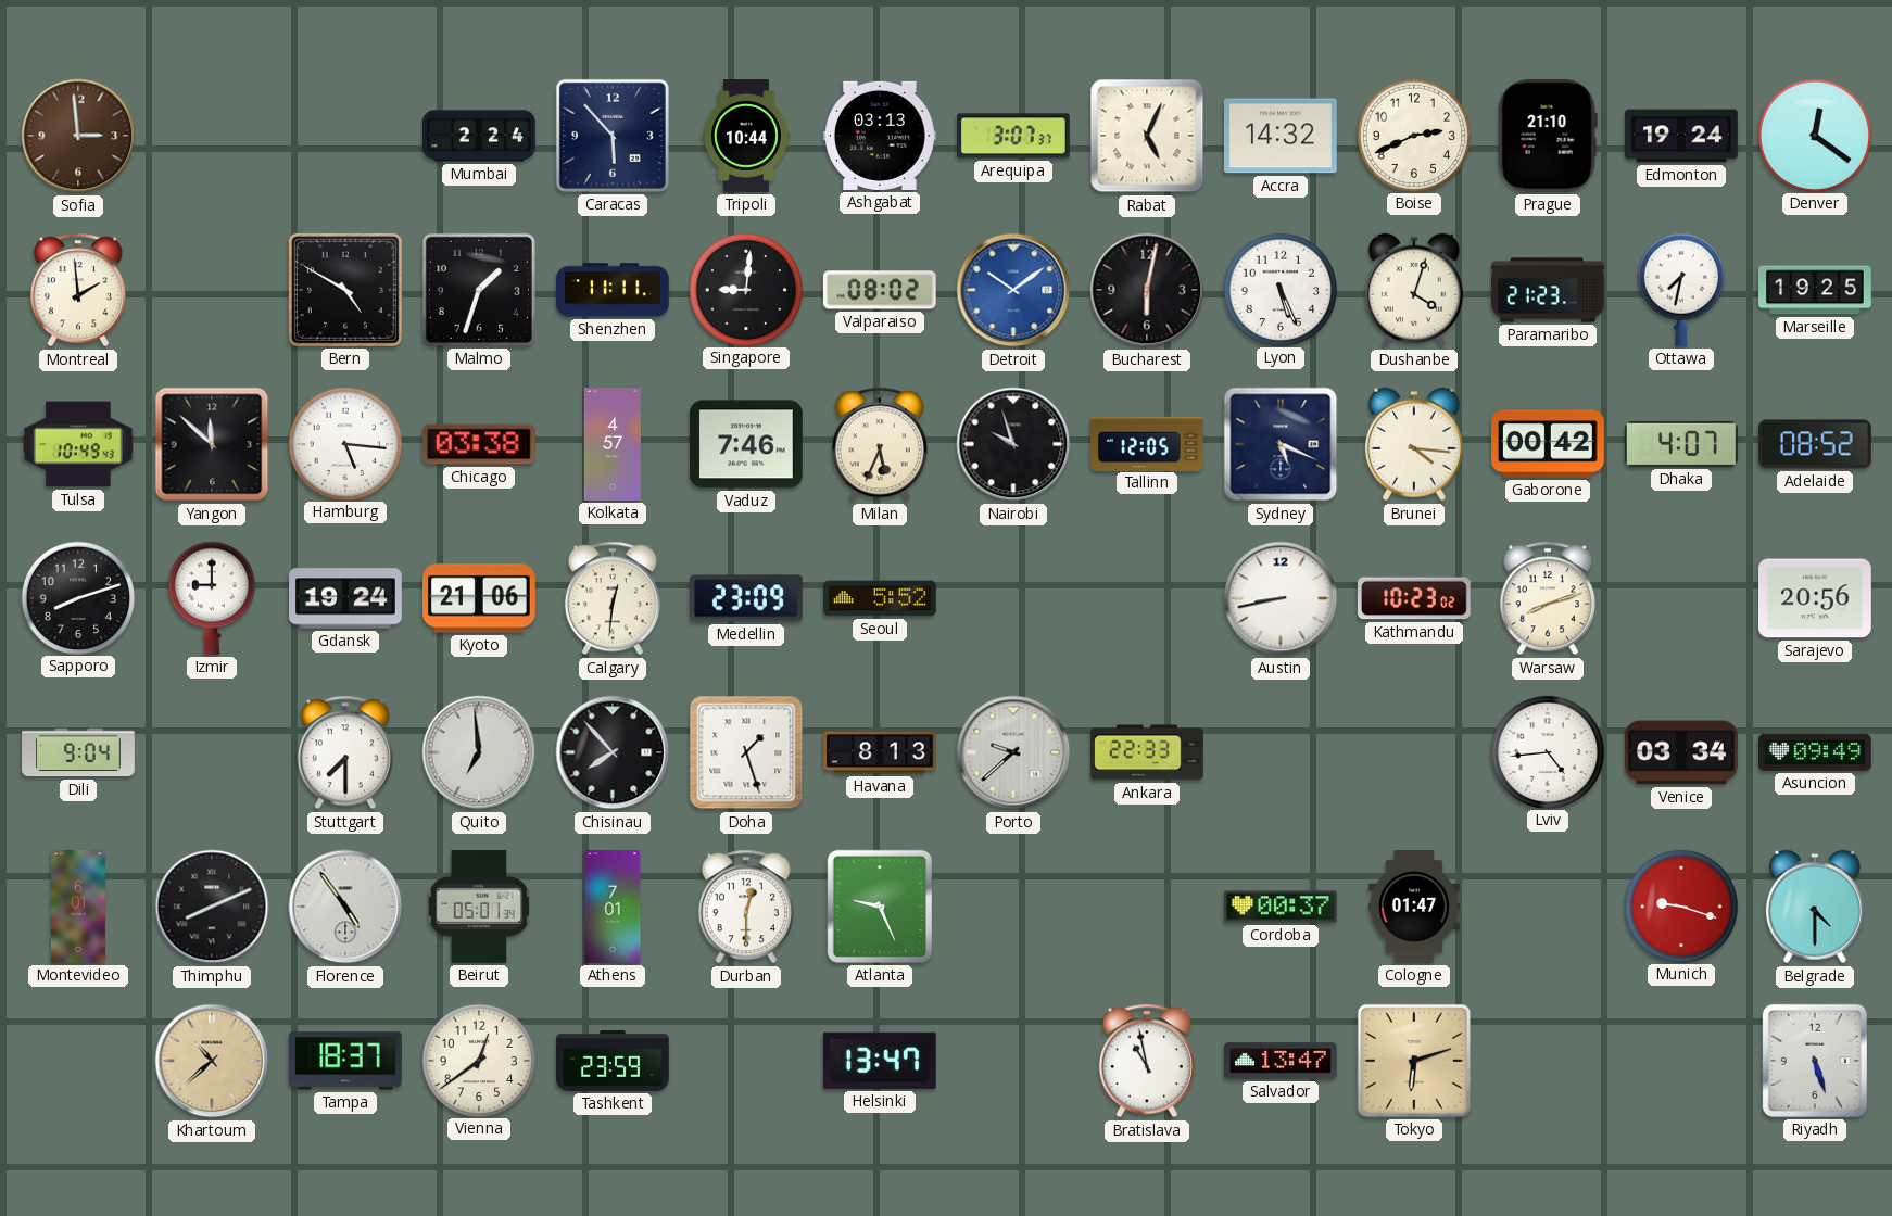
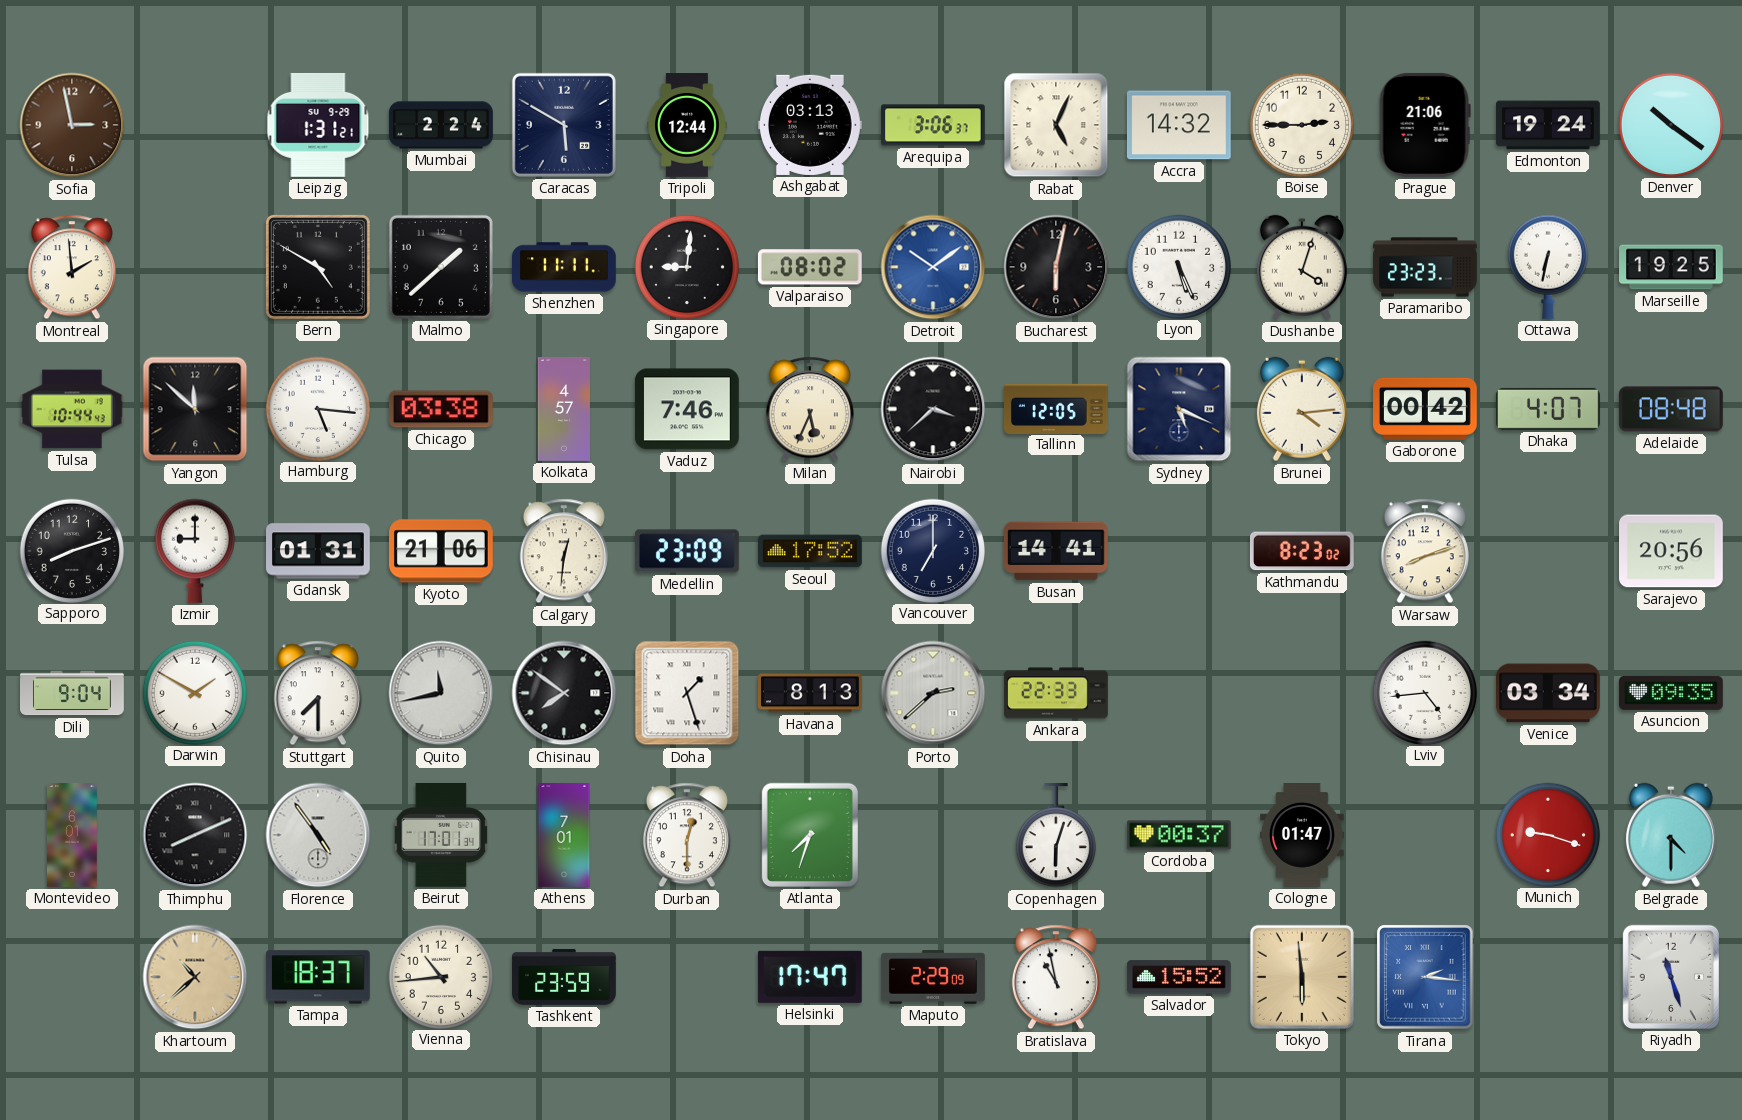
Sofia: 2:59 -> 2:58
Leipzig: none -> 1:31
Caracas: 5:53 -> 5:50
Tripoli: 10:44 -> 12:44
Arequipa: 3:07 -> 3:06
Boise: 2:41 -> 2:45
Prague: 21:10 -> 21:06
Denver: 12:21 -> 10:21
Malmo: 1:33 -> 1:38
Paramaribo: 21:23 -> 23:23
Ottawa: 7:32 -> 6:32
Tulsa: 10:49 -> 10:44
Nairobi: 9:57 -> 3:38
Brunei: 4:16 -> 4:14
Adelaide: 08:52 -> 08:48
Gdansk: 19:24 -> 01:31
Seoul: 5:52 -> 17:52
Vancouver: none -> 7:00
Busan: none -> 14:41
Austin: 8:43 -> none
Kathmandu: 10:23 -> 8:23
Darwin: none -> 1:50
Quito: 6:59 -> 11:43
Chisinau: 7:53 -> 7:51
Porto: 9:38 -> 2:38
Asuncion: 09:49 -> 09:35
Beirut: 05:01 -> 17:01
Atlanta: 9:26 -> 7:33
Copenhagen: none -> 6:03
Vienna: 12:39 -> 10:44
Helsinki: 13:47 -> 17:47
Maputo: none -> 2:29
Salvador: 13:47 -> 15:52
Tokyo: 6:12 -> 5:59
Tirana: none -> 2:16
Riyadh: 5:27 -> 11:27
